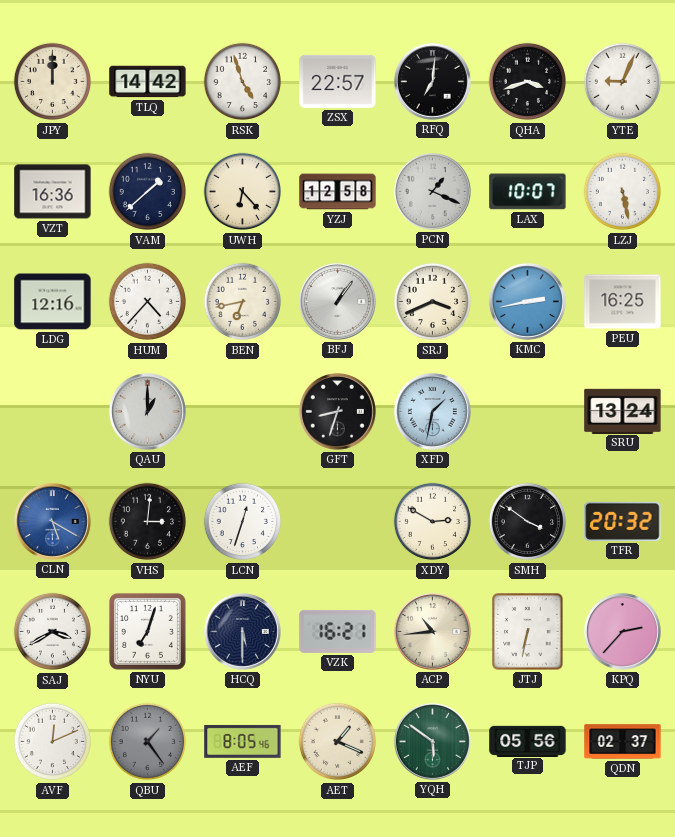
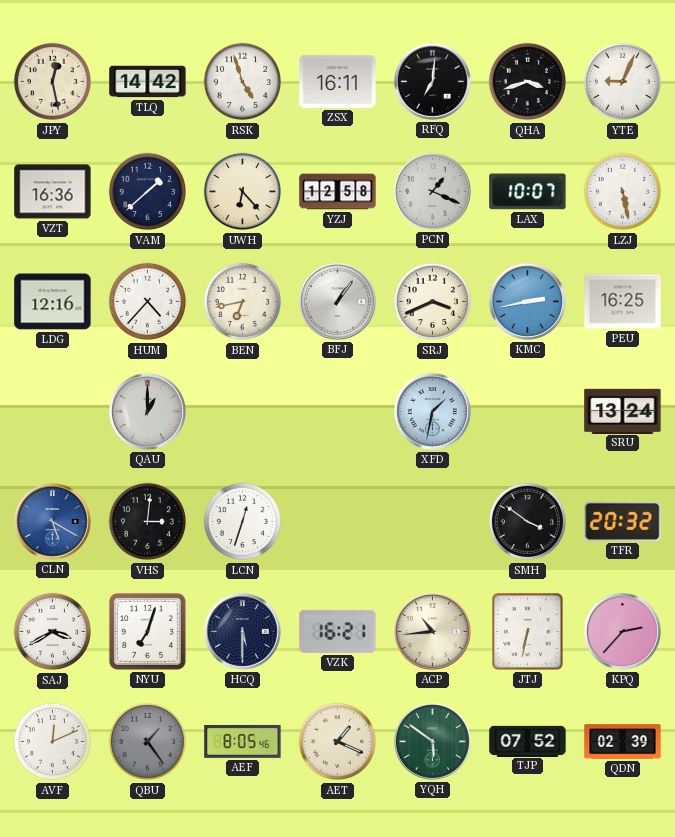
JPY: 12:00 -> 12:28
ZSX: 22:57 -> 16:11
GFT: 8:33 -> none
XDY: 2:50 -> none
TJP: 05:56 -> 07:52
QDN: 02:37 -> 02:39
